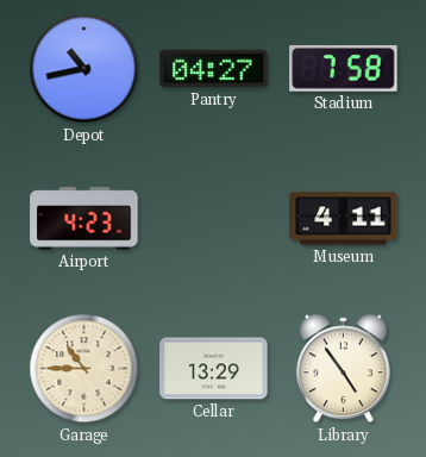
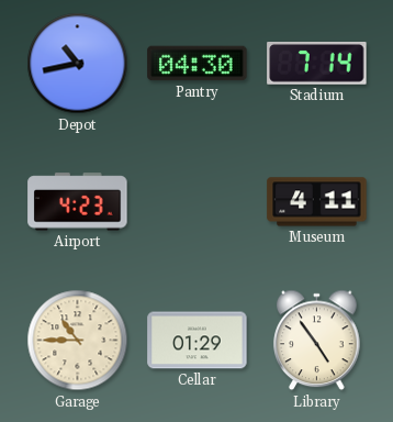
Pantry: 04:27 -> 04:30
Stadium: 7:58 -> 7:14
Cellar: 13:29 -> 01:29
